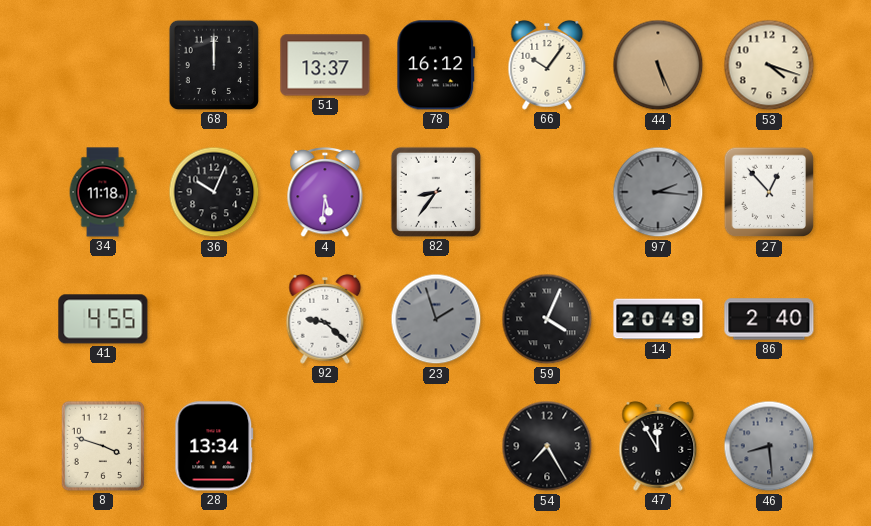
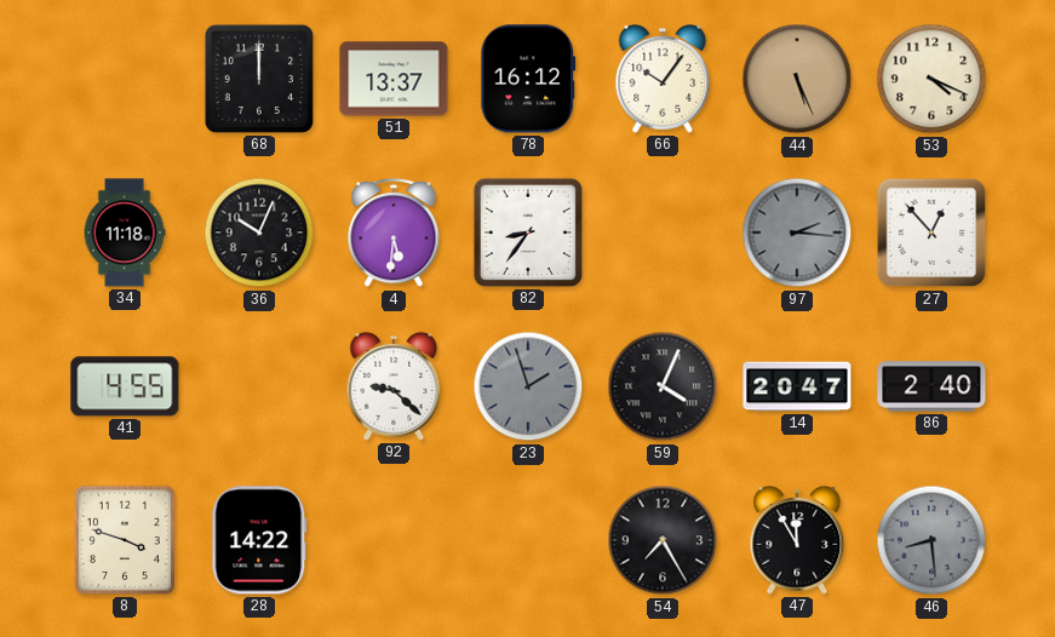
53: 4:18 -> 4:19
14: 20:49 -> 20:47
28: 13:34 -> 14:22
